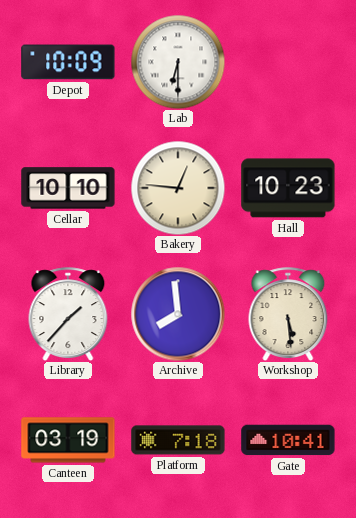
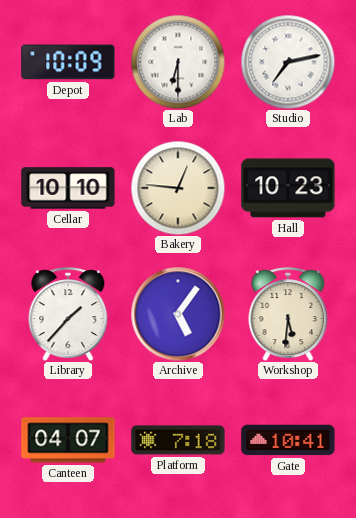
Studio: none -> 7:13
Archive: 7:59 -> 5:06
Workshop: 5:29 -> 5:31
Canteen: 03:19 -> 04:07
